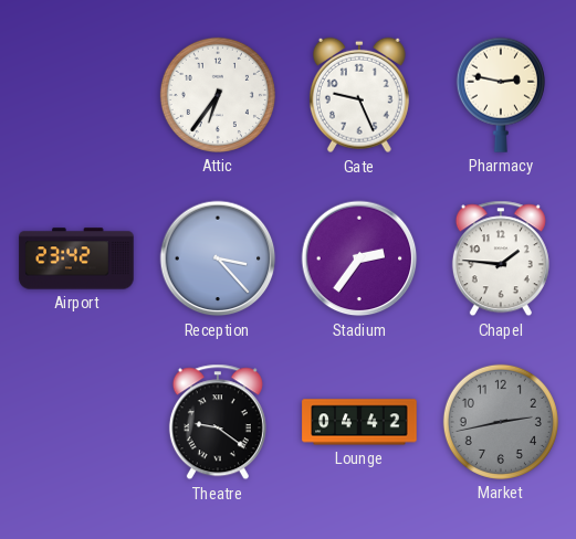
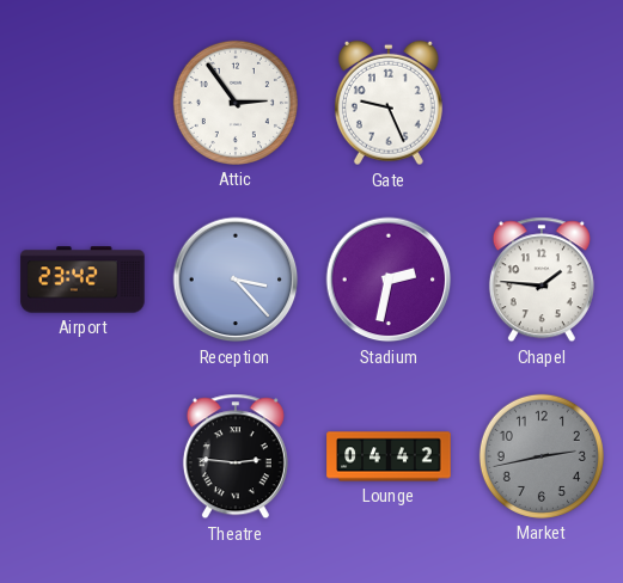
Attic: 6:36 -> 2:54
Pharmacy: 2:47 -> none
Stadium: 2:36 -> 2:32
Theatre: 9:21 -> 2:46
